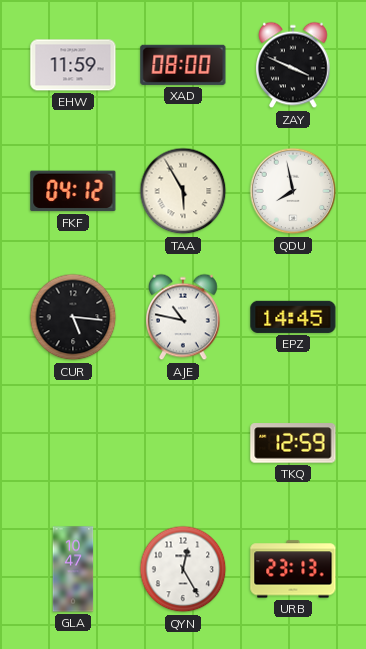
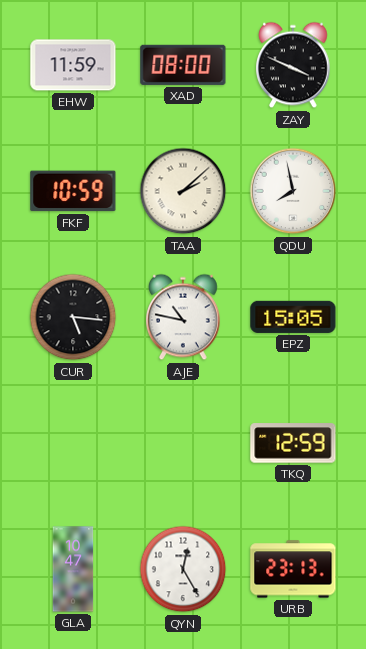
FKF: 04:12 -> 10:59
TAA: 5:55 -> 2:08
EPZ: 14:45 -> 15:05
